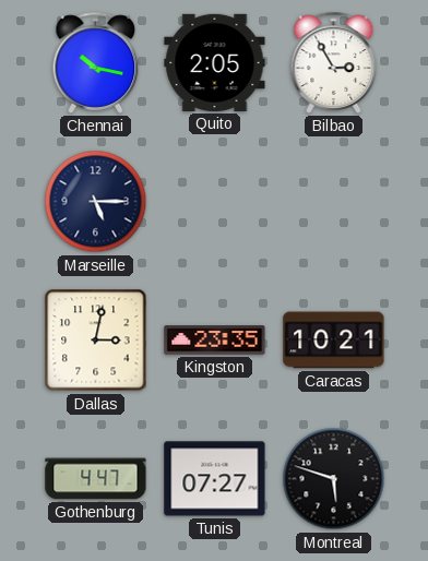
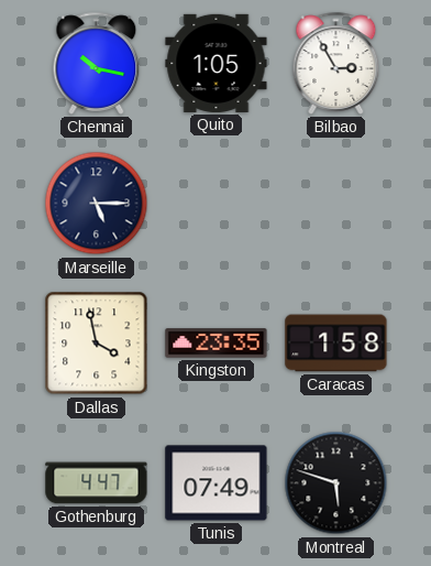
Quito: 2:05 -> 1:05
Dallas: 3:02 -> 3:58
Caracas: 10:21 -> 1:58
Tunis: 07:27 -> 07:49
